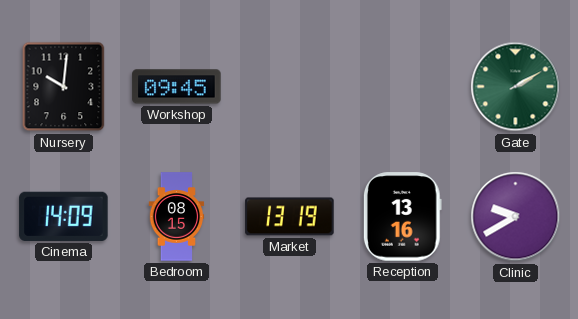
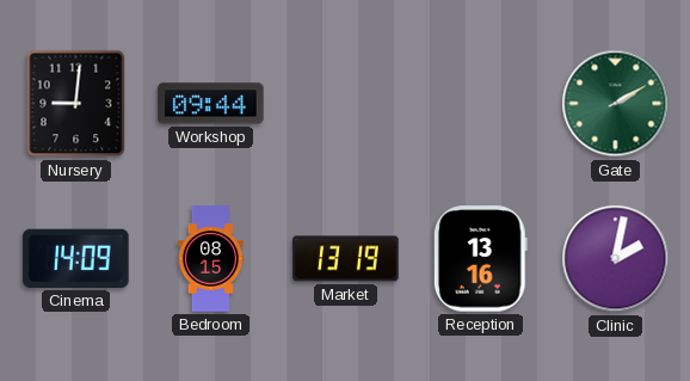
Nursery: 10:01 -> 9:01
Workshop: 09:45 -> 09:44
Clinic: 9:40 -> 2:02
